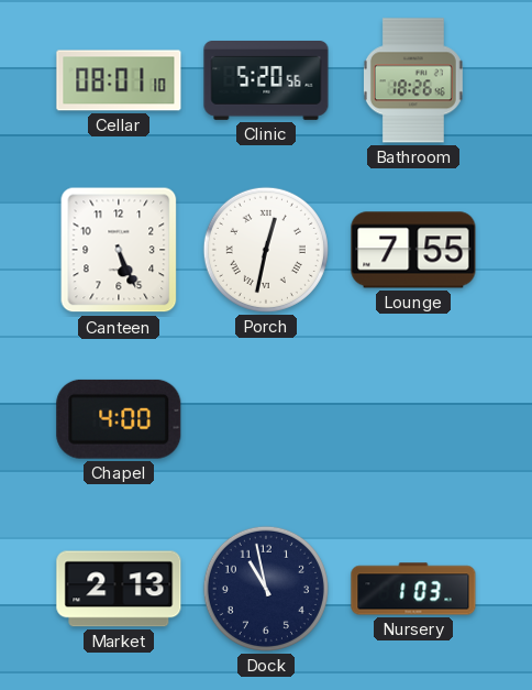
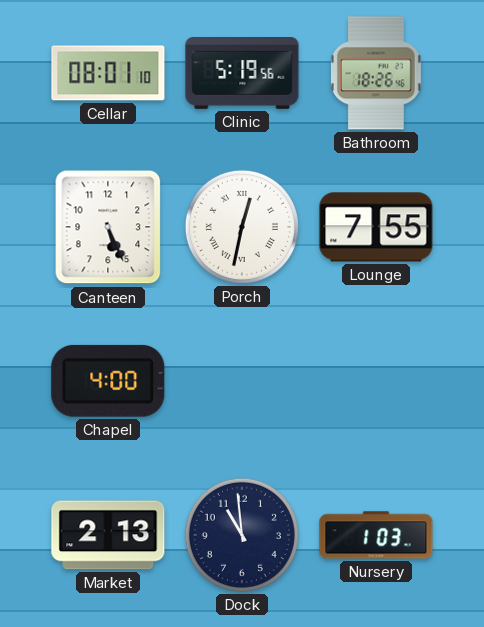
Clinic: 5:20 -> 5:19
Dock: 10:58 -> 10:59
